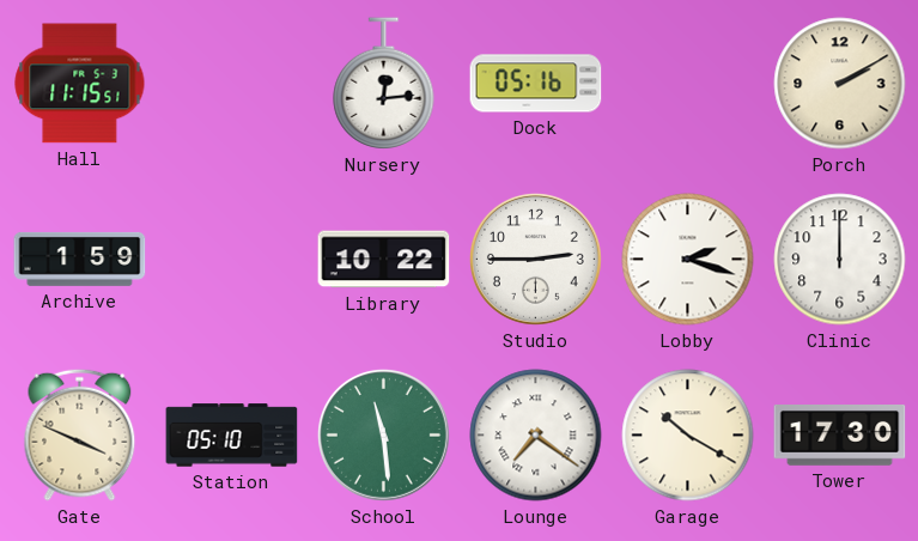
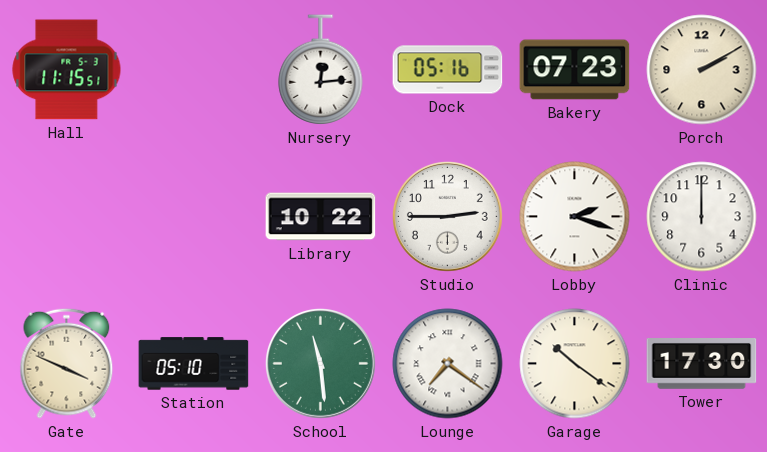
Bakery: none -> 07:23
Archive: 1:59 -> none
Garage: 10:20 -> 10:21
